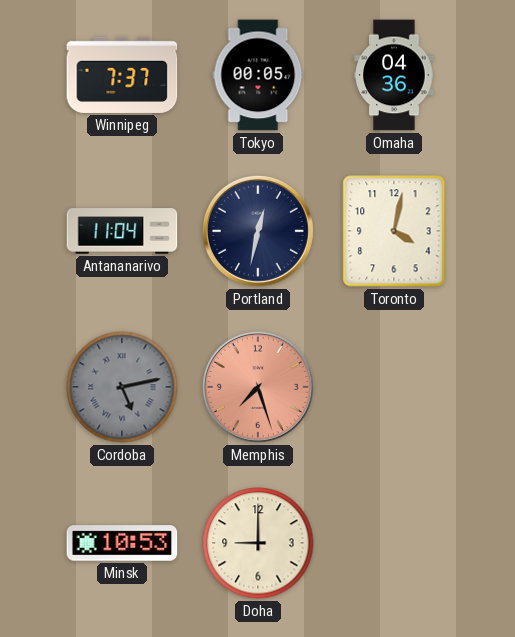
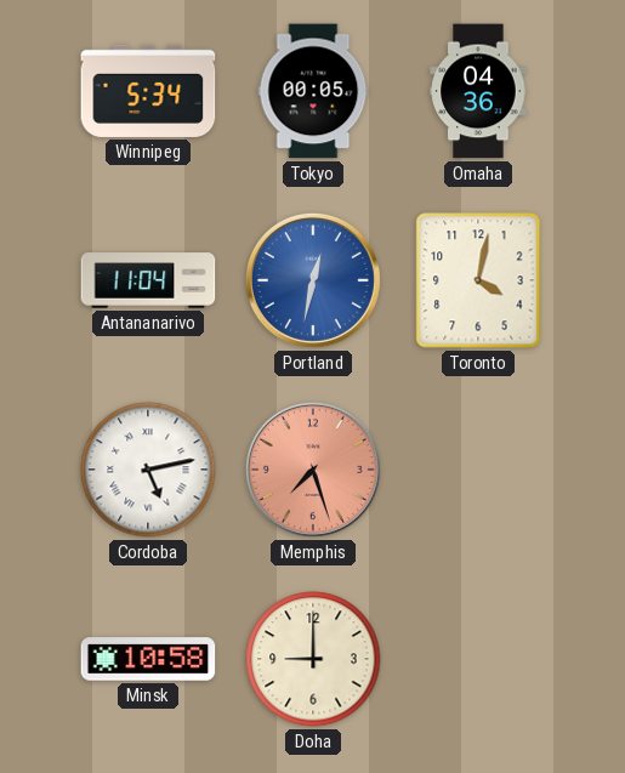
Winnipeg: 7:37 -> 5:34
Portland dial: navy -> blue
Cordoba dial: grey -> white
Minsk: 10:53 -> 10:58
